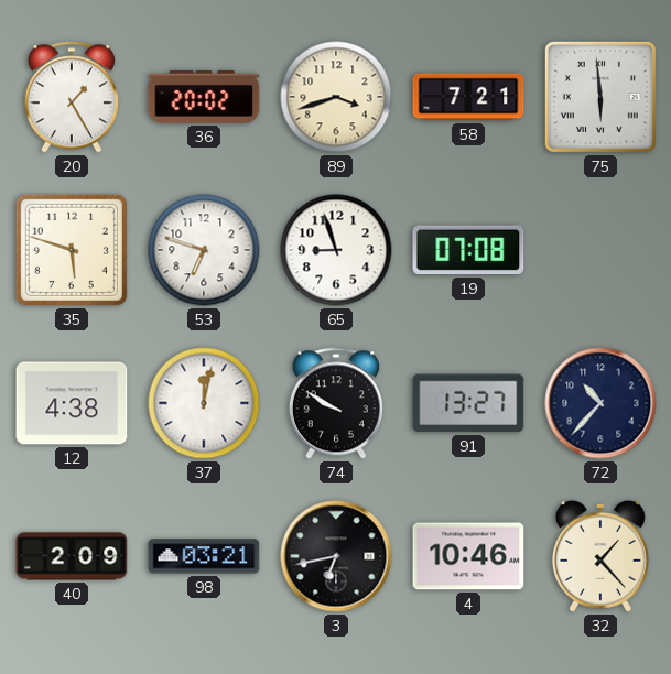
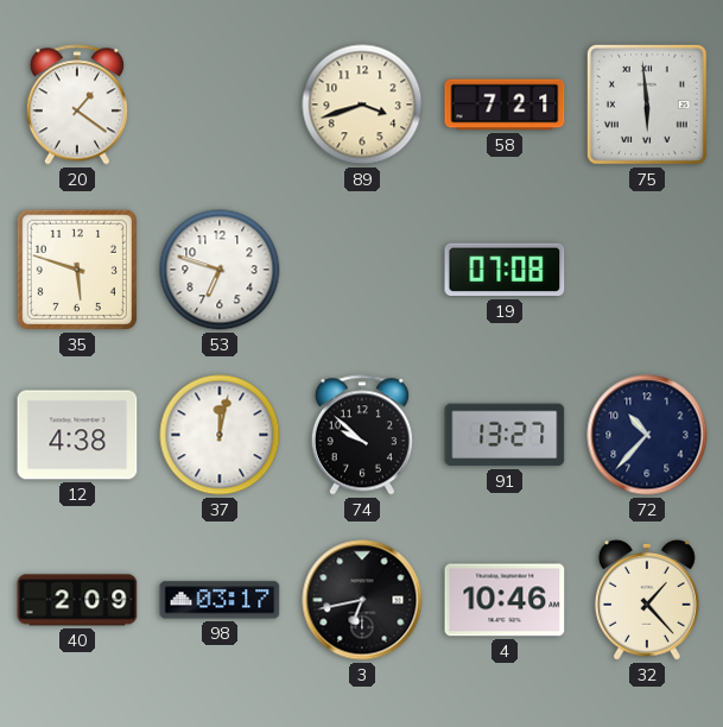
20: 1:25 -> 1:21
36: 20:02 -> none
65: 8:57 -> none
74: 9:50 -> 9:52
98: 03:21 -> 03:17
